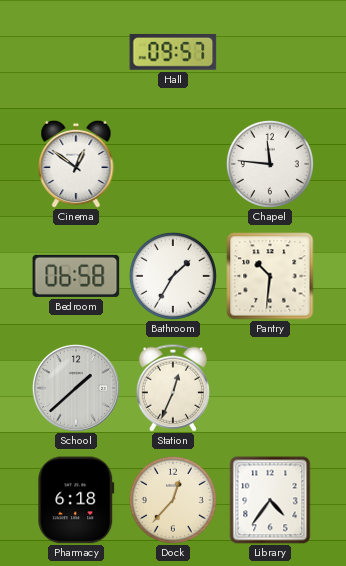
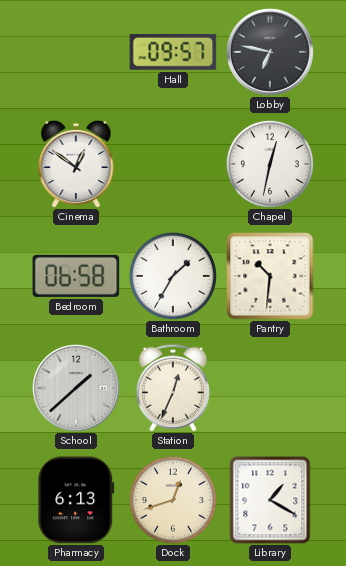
Lobby: none -> 6:47
Chapel: 11:46 -> 12:32
Pharmacy: 6:18 -> 6:13
Dock: 12:37 -> 12:42
Library: 4:36 -> 1:20
